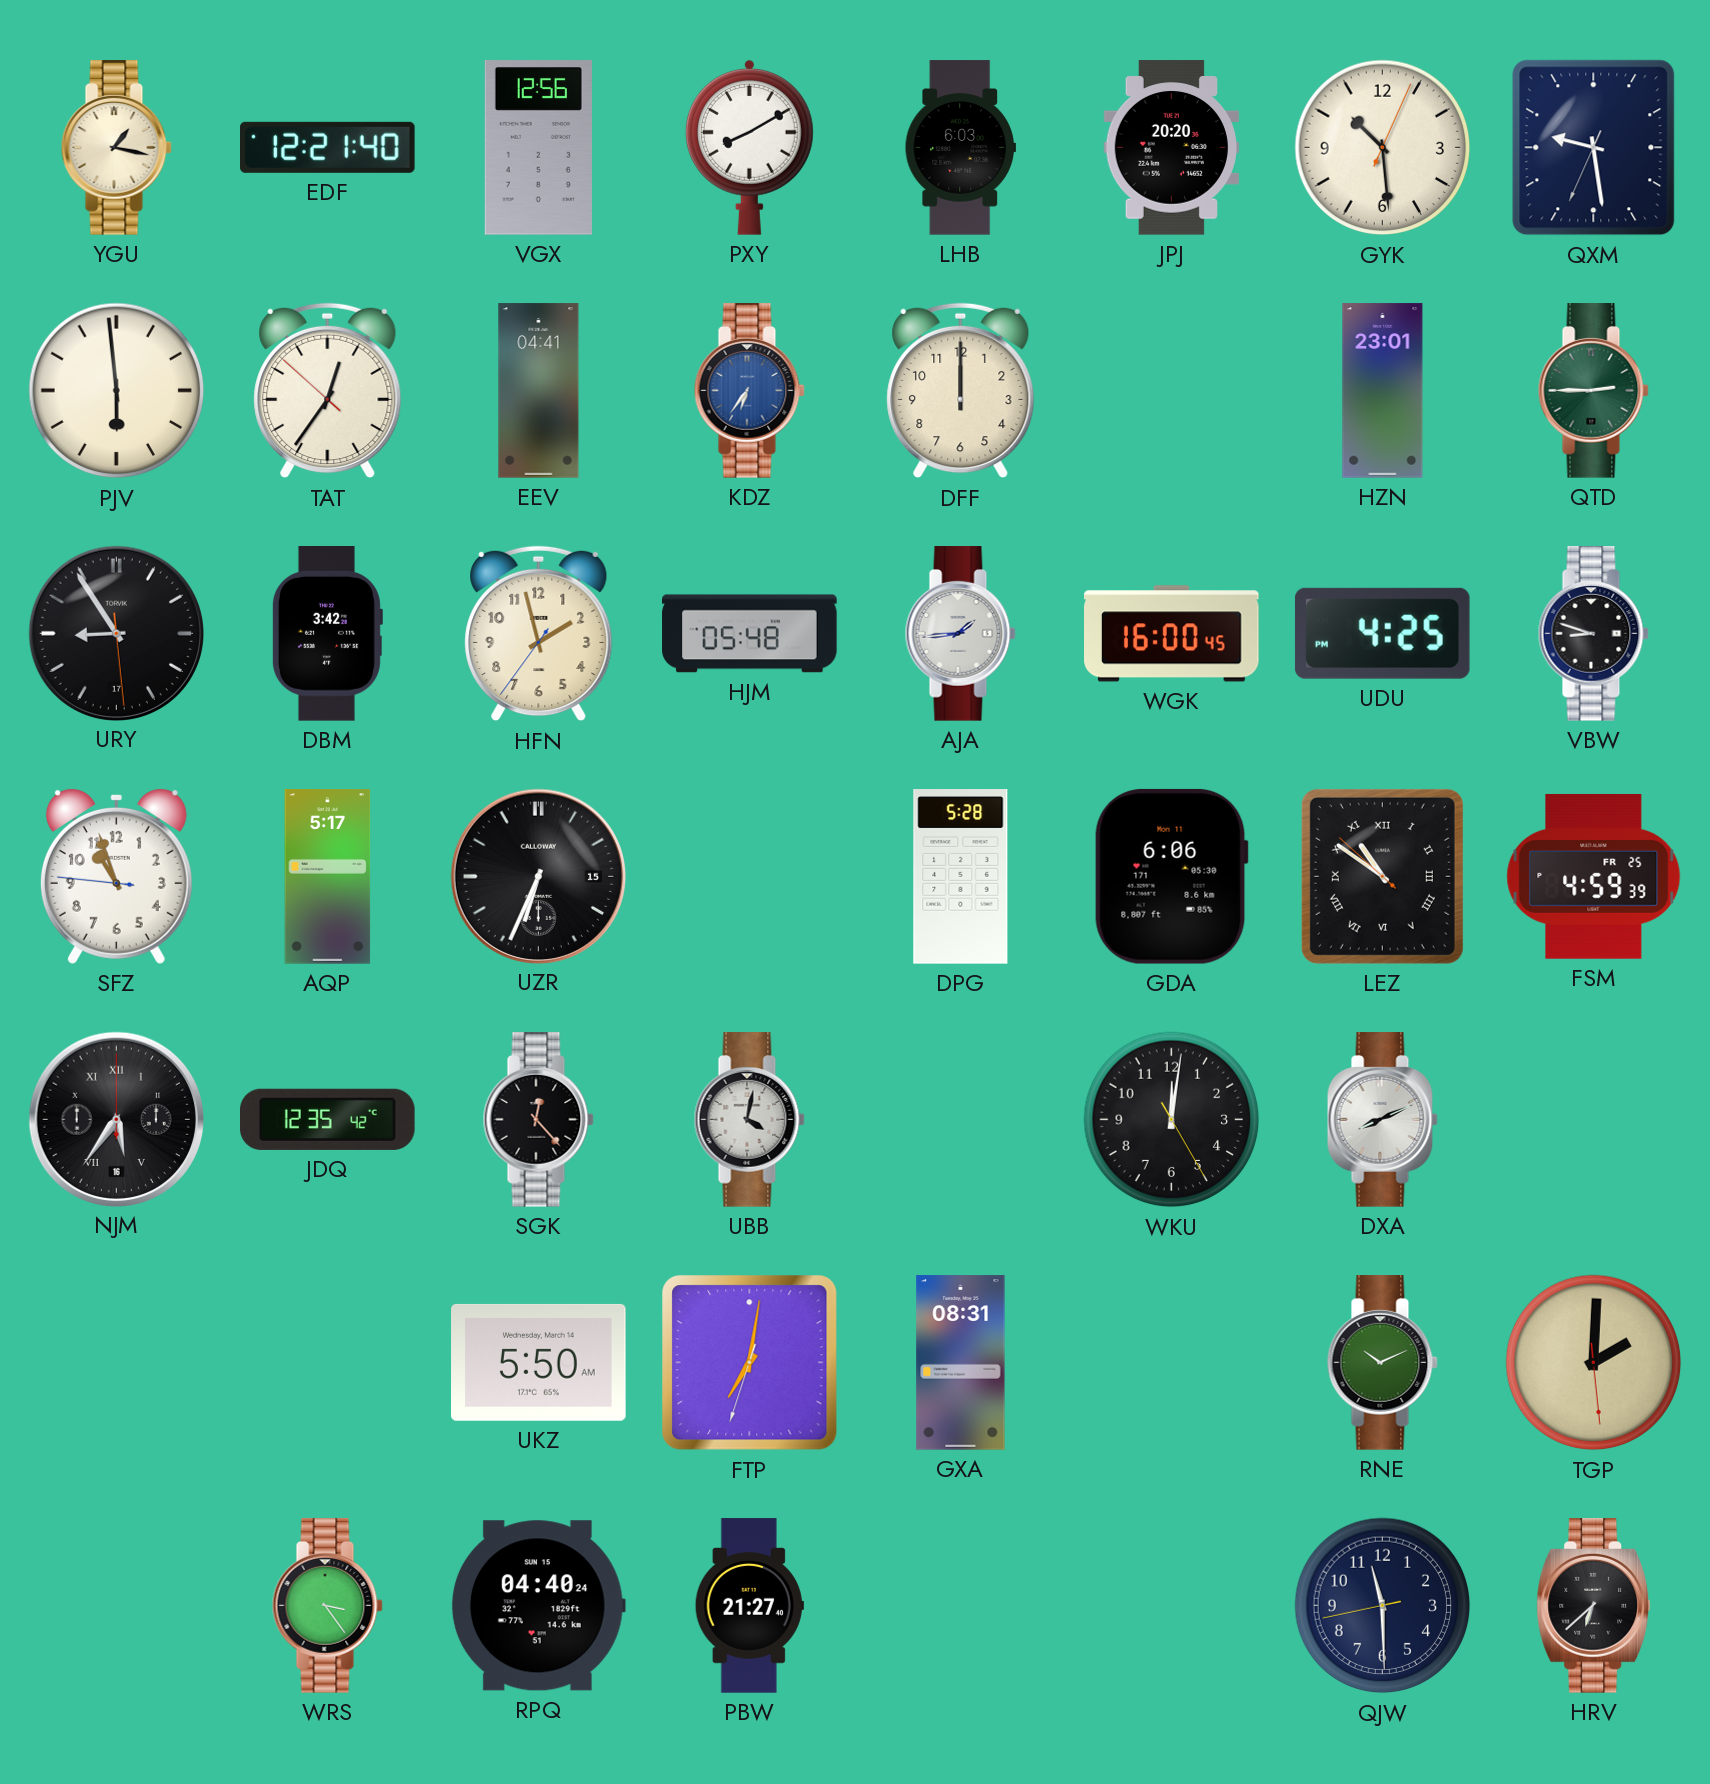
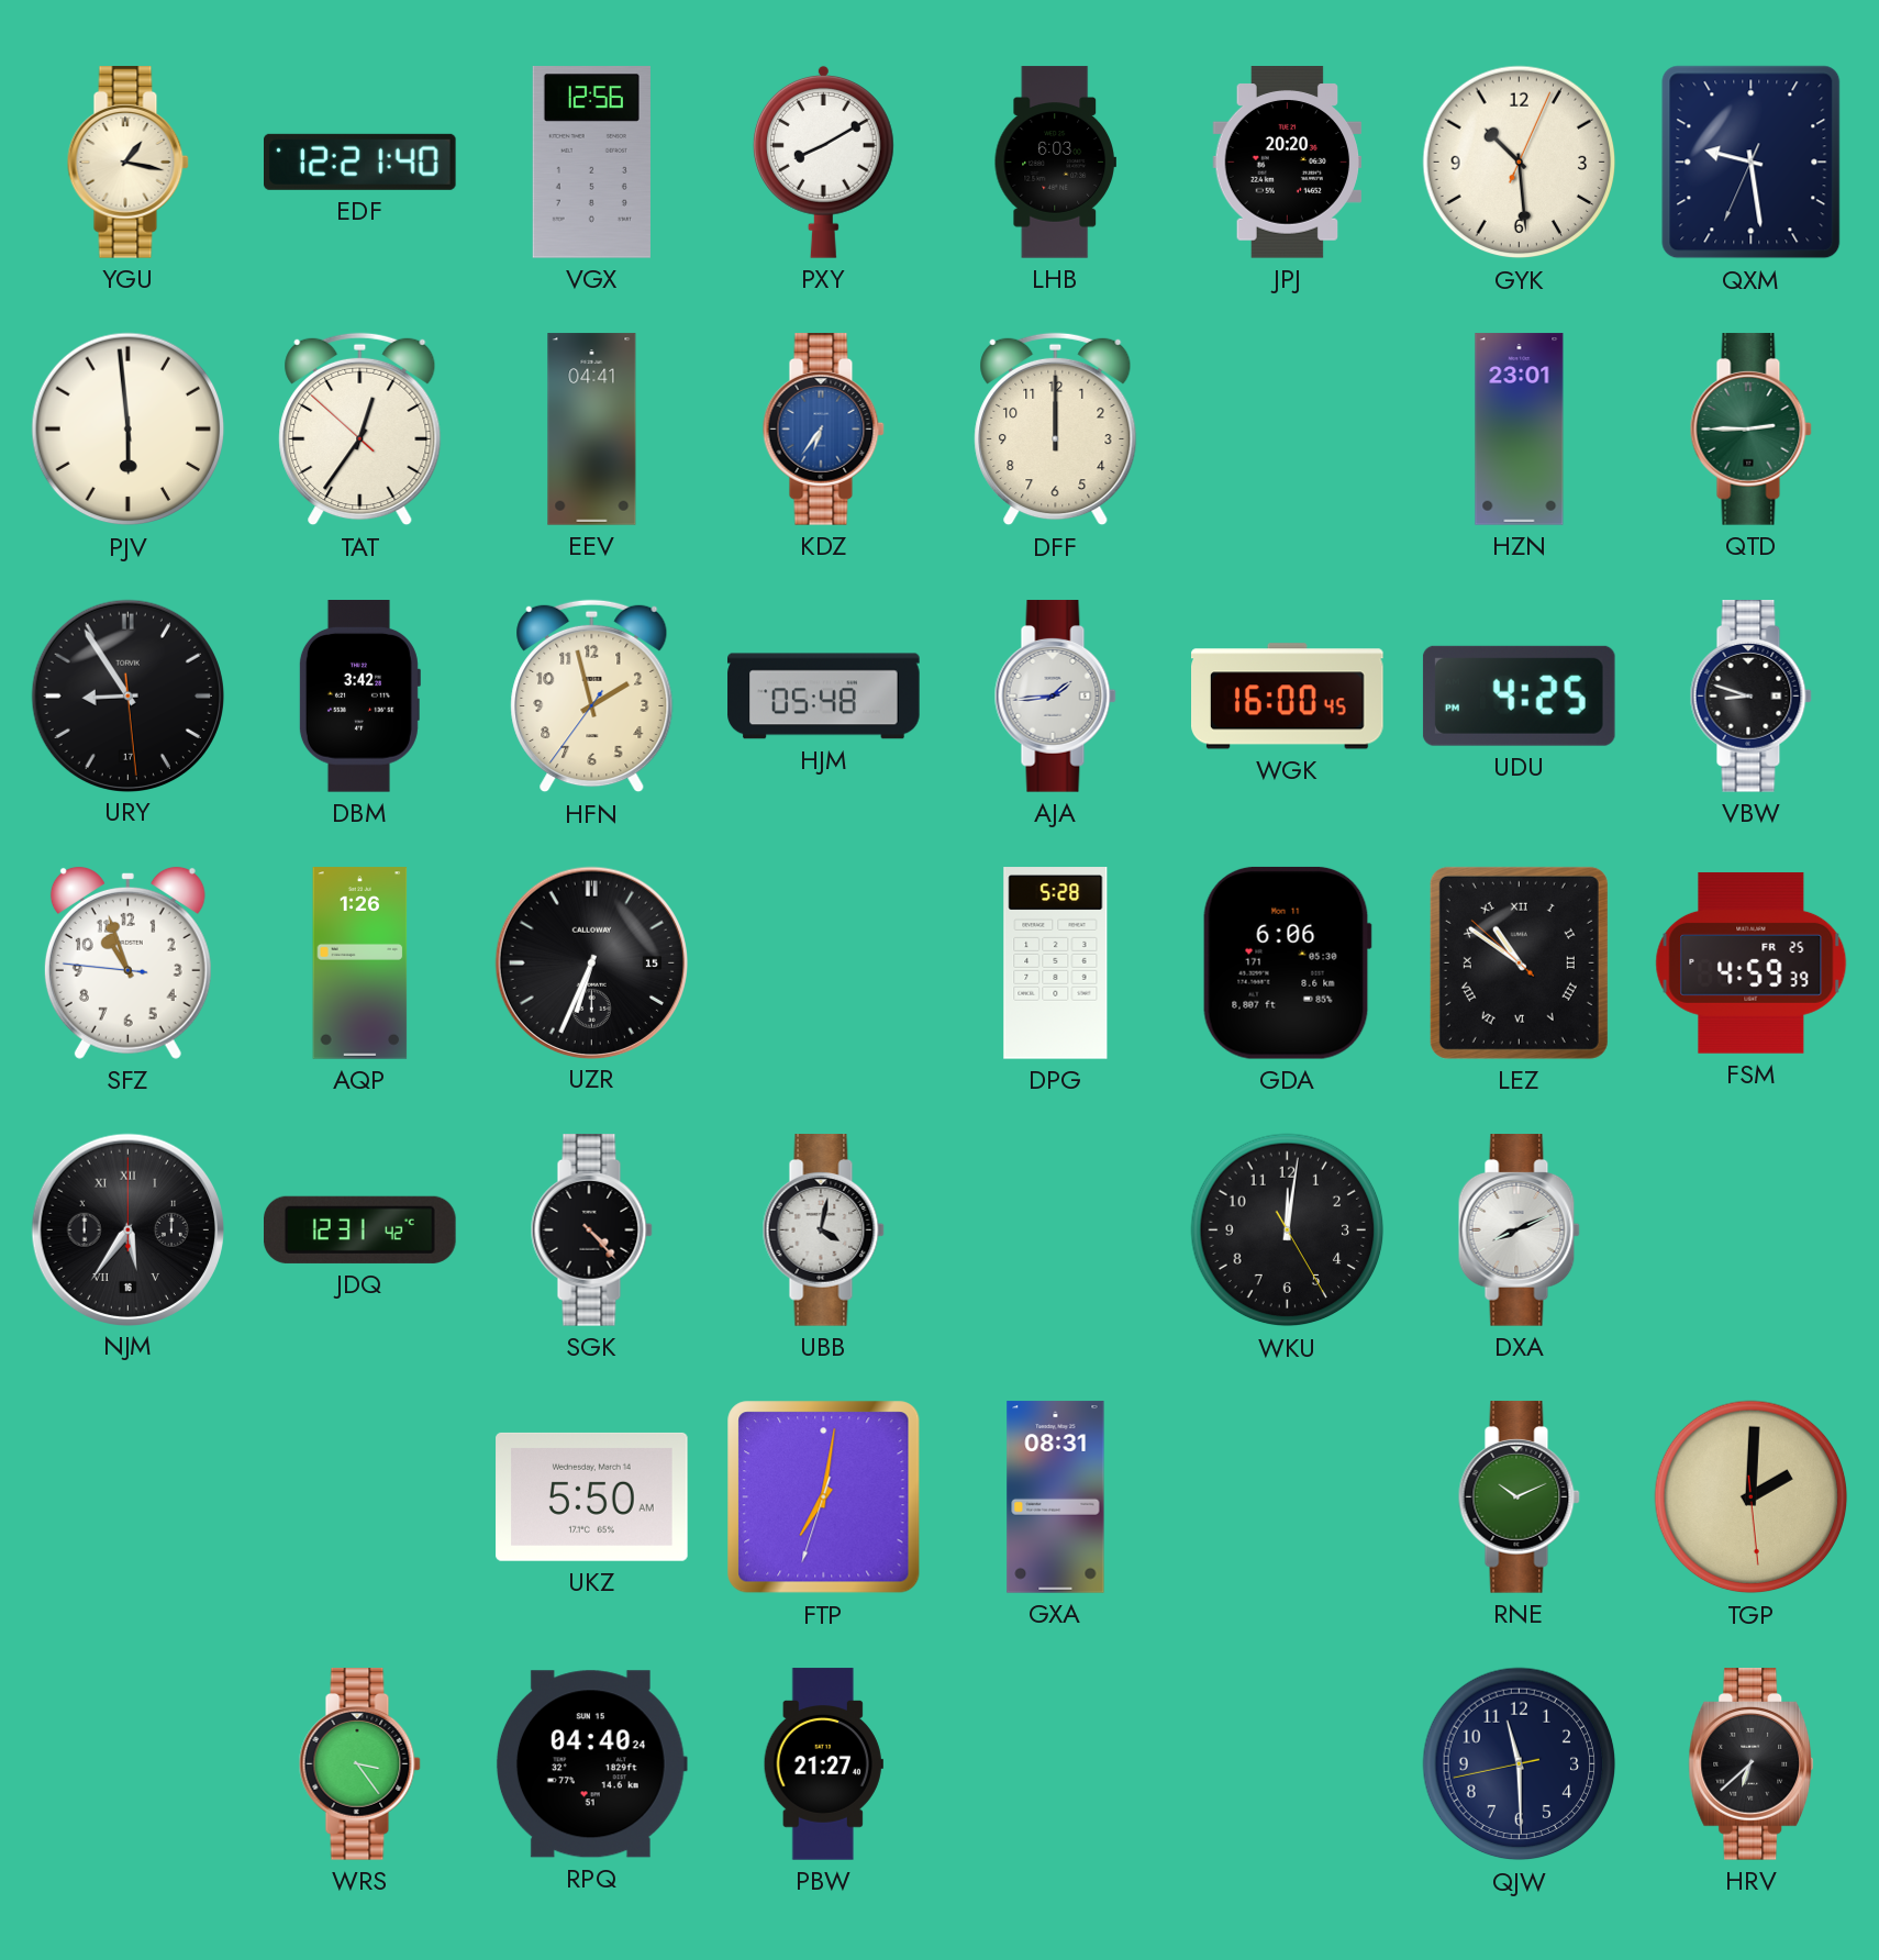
AQP: 5:17 -> 1:26
JDQ: 12:35 -> 12:31
SGK: 12:23 -> 4:23
